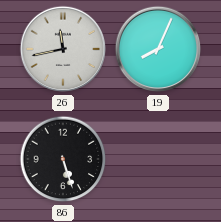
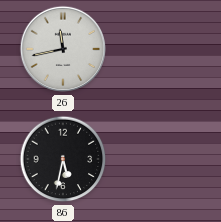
19: 8:04 -> none
86: 5:27 -> 5:32
